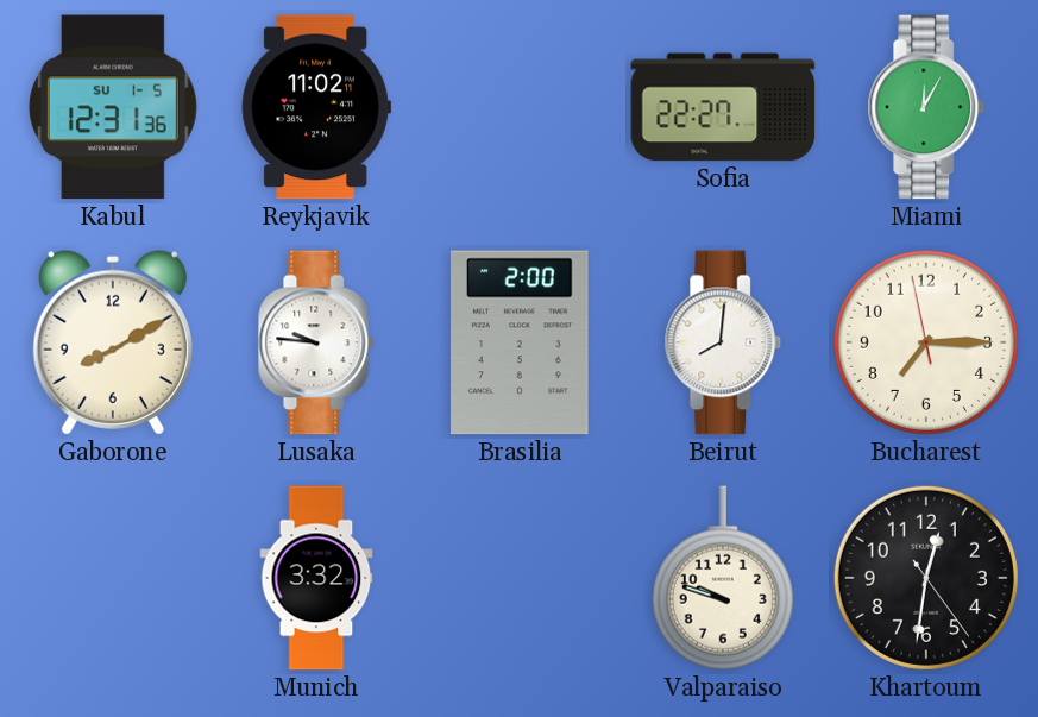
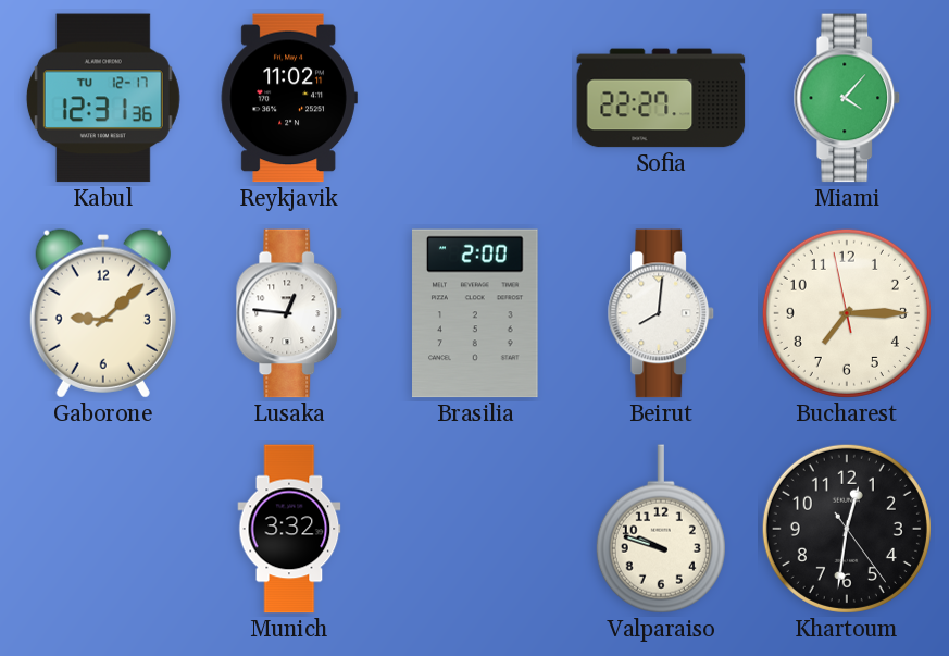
Kabul date: SU 1-5 -> TU 12-17
Miami: 12:05 -> 4:07
Gaborone: 8:10 -> 9:08
Lusaka: 9:46 -> 12:46
